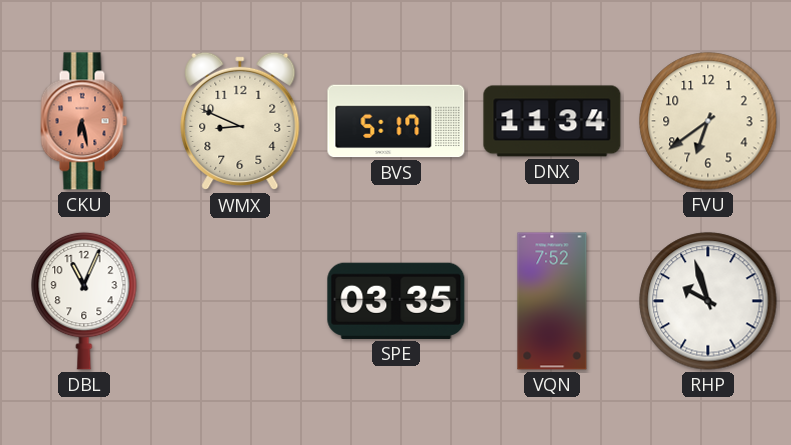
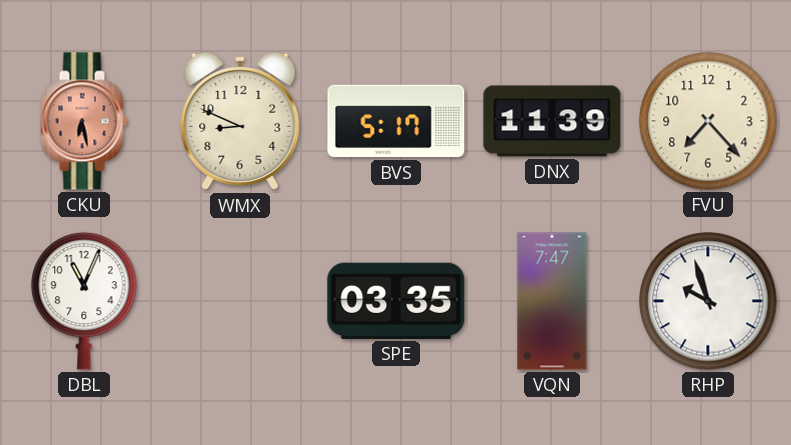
DNX: 11:34 -> 11:39
FVU: 6:39 -> 7:23
VQN: 7:52 -> 7:47
